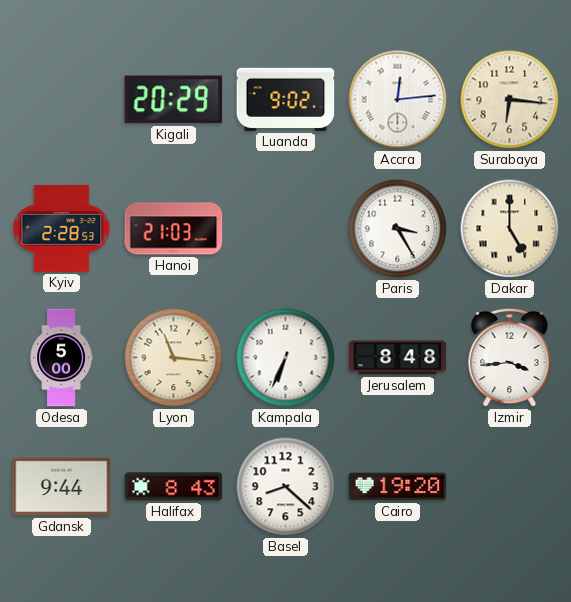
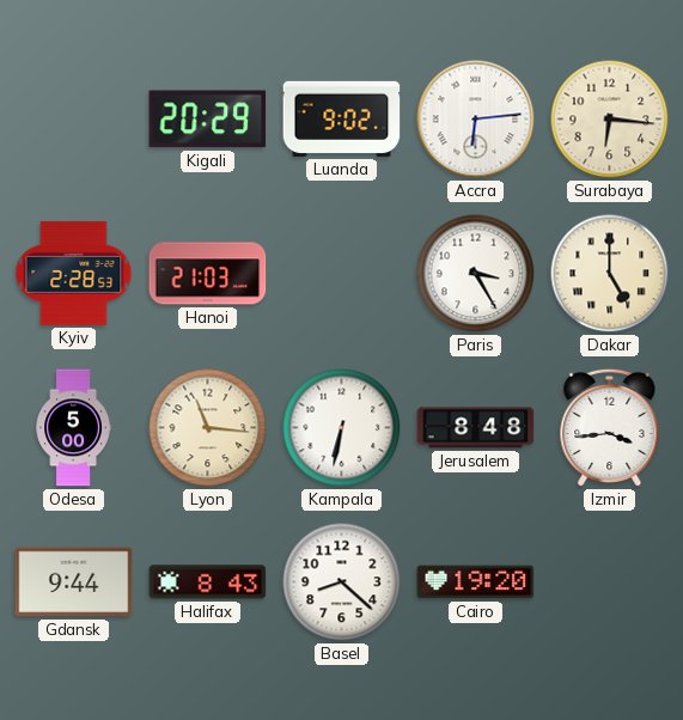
Accra: 12:14 -> 6:14
Kampala: 6:34 -> 6:32
